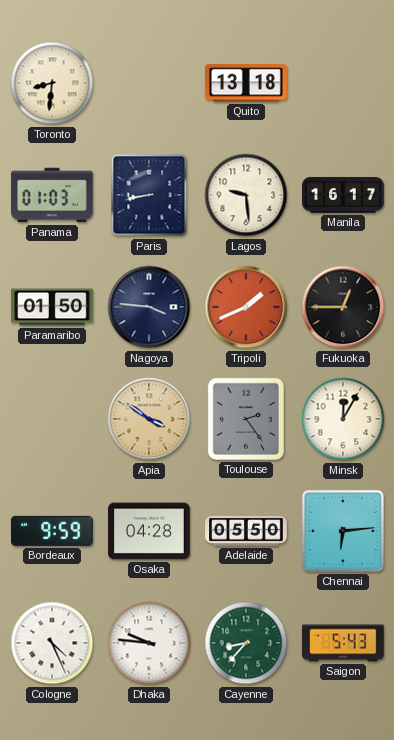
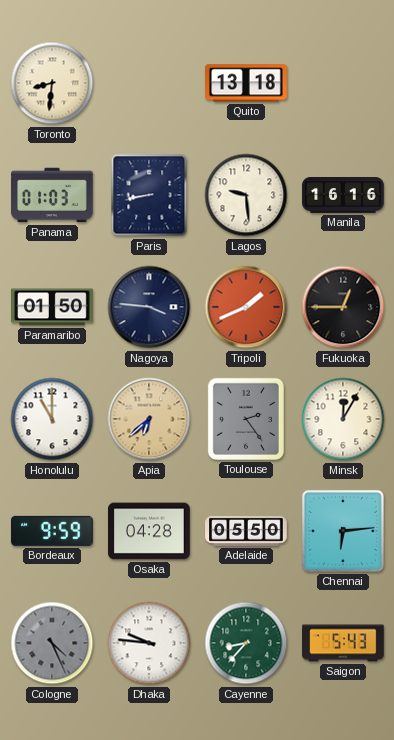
Manila: 16:17 -> 16:16
Honolulu: none -> 11:00
Apia: 3:51 -> 6:38
Cologne dial: white -> grey
